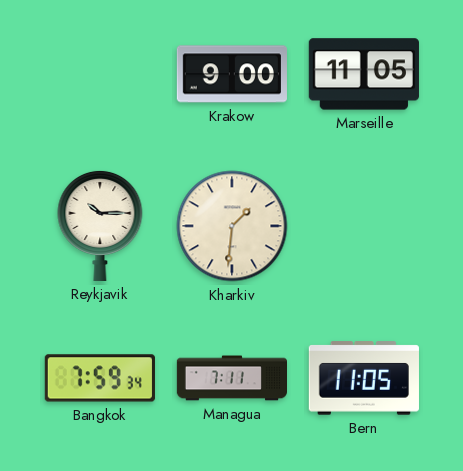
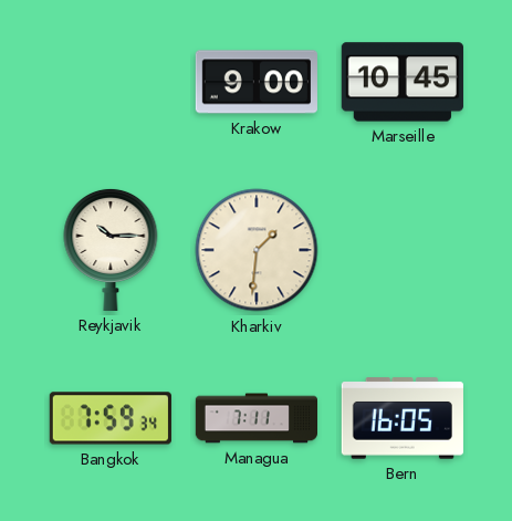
Marseille: 11:05 -> 10:45
Bern: 11:05 -> 16:05
